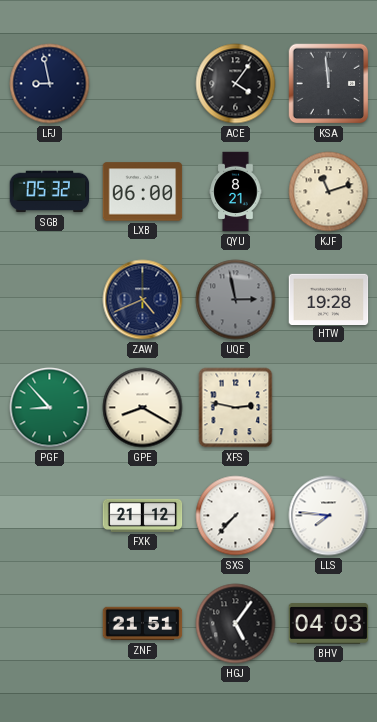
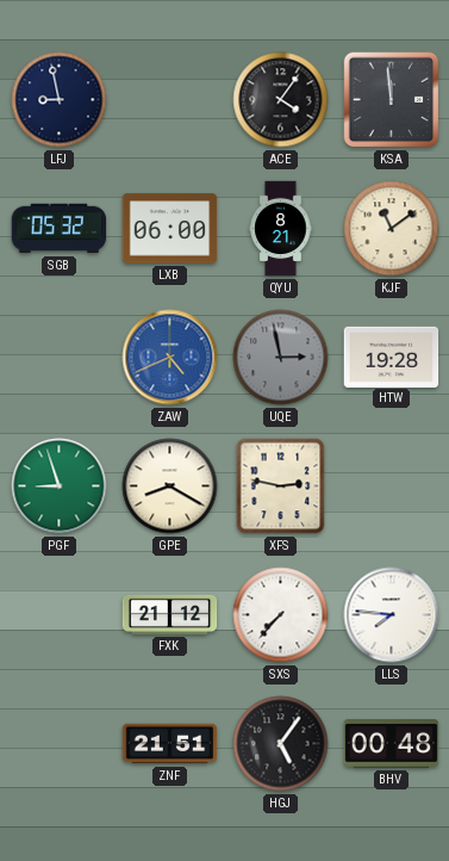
KJF: 11:12 -> 11:09
ZAW dial: navy -> blue
PGF: 8:53 -> 8:57
BHV: 04:03 -> 00:48
